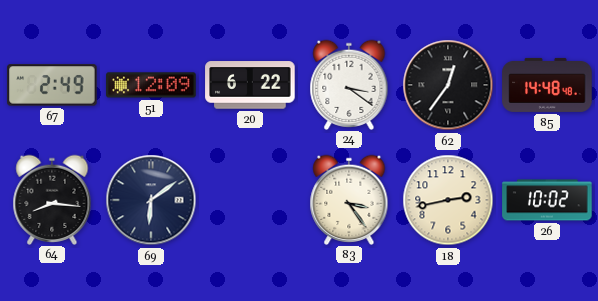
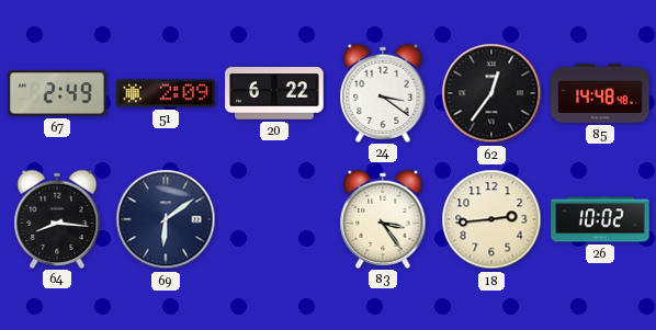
51: 12:09 -> 2:09
18: 2:43 -> 2:44
